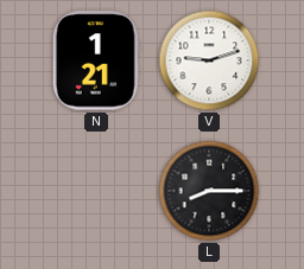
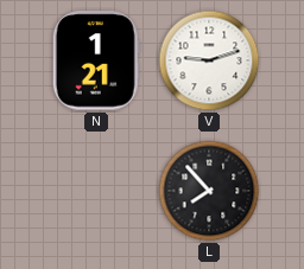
L: 8:15 -> 7:53
